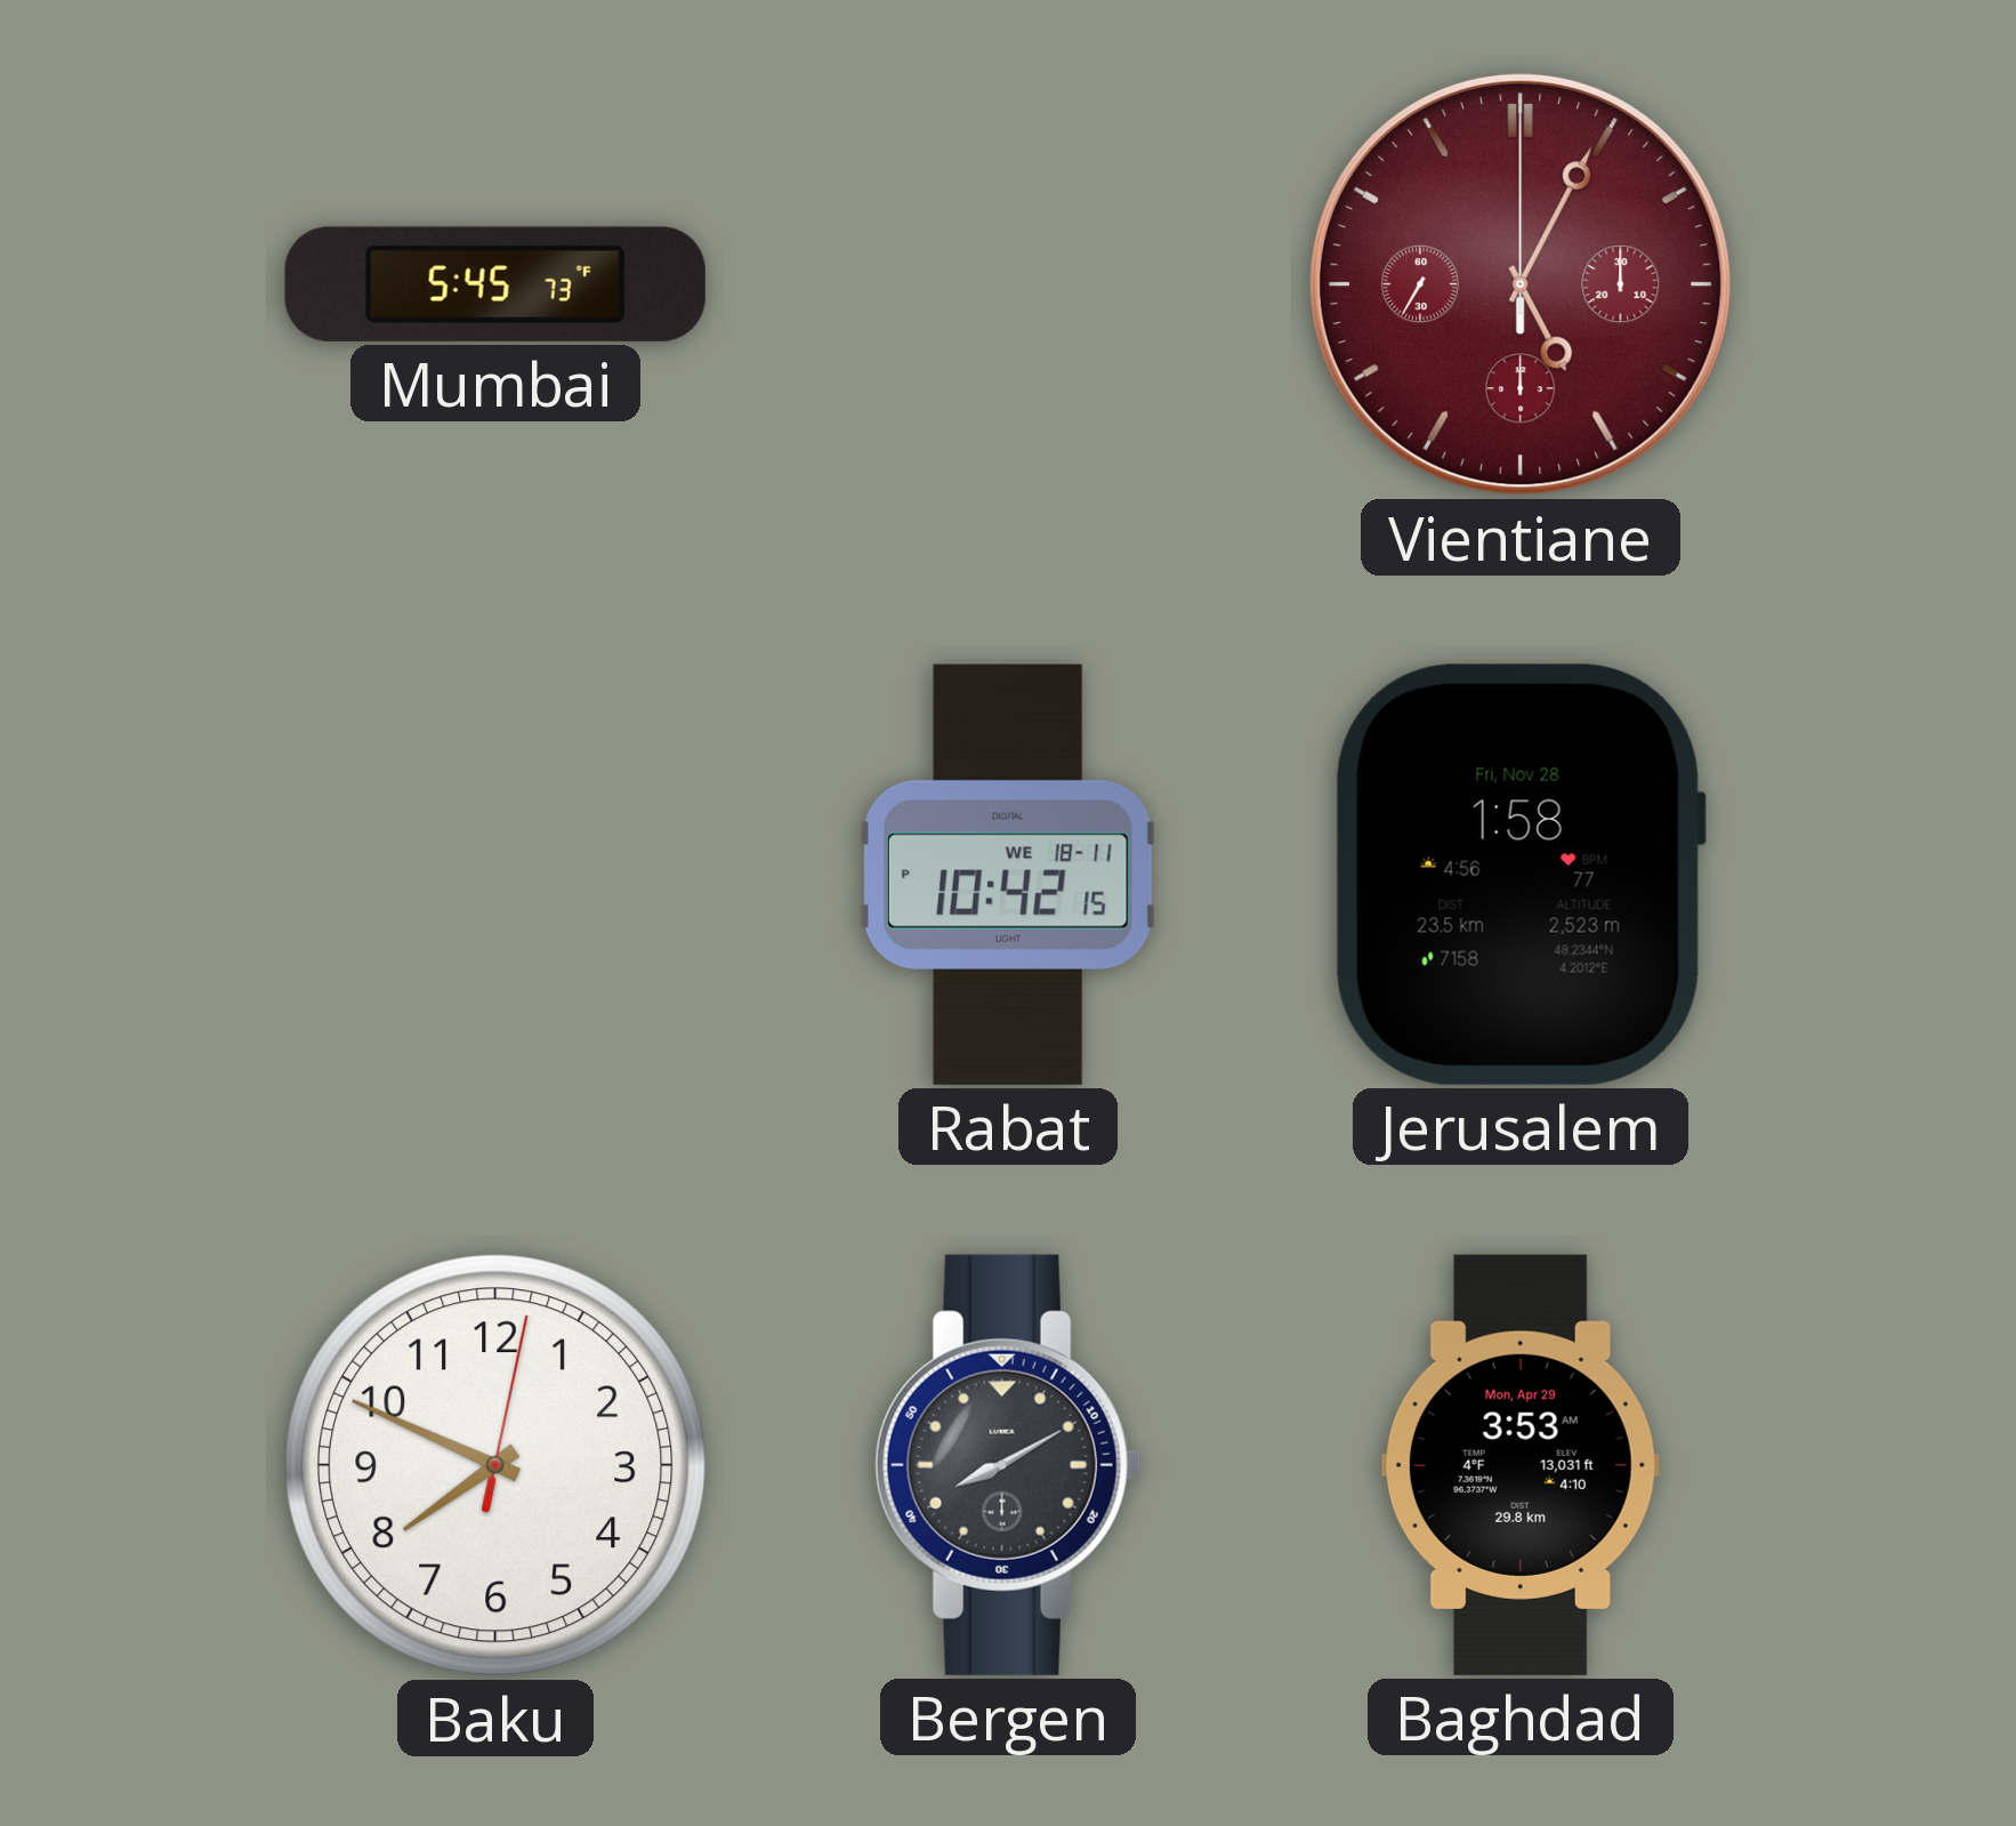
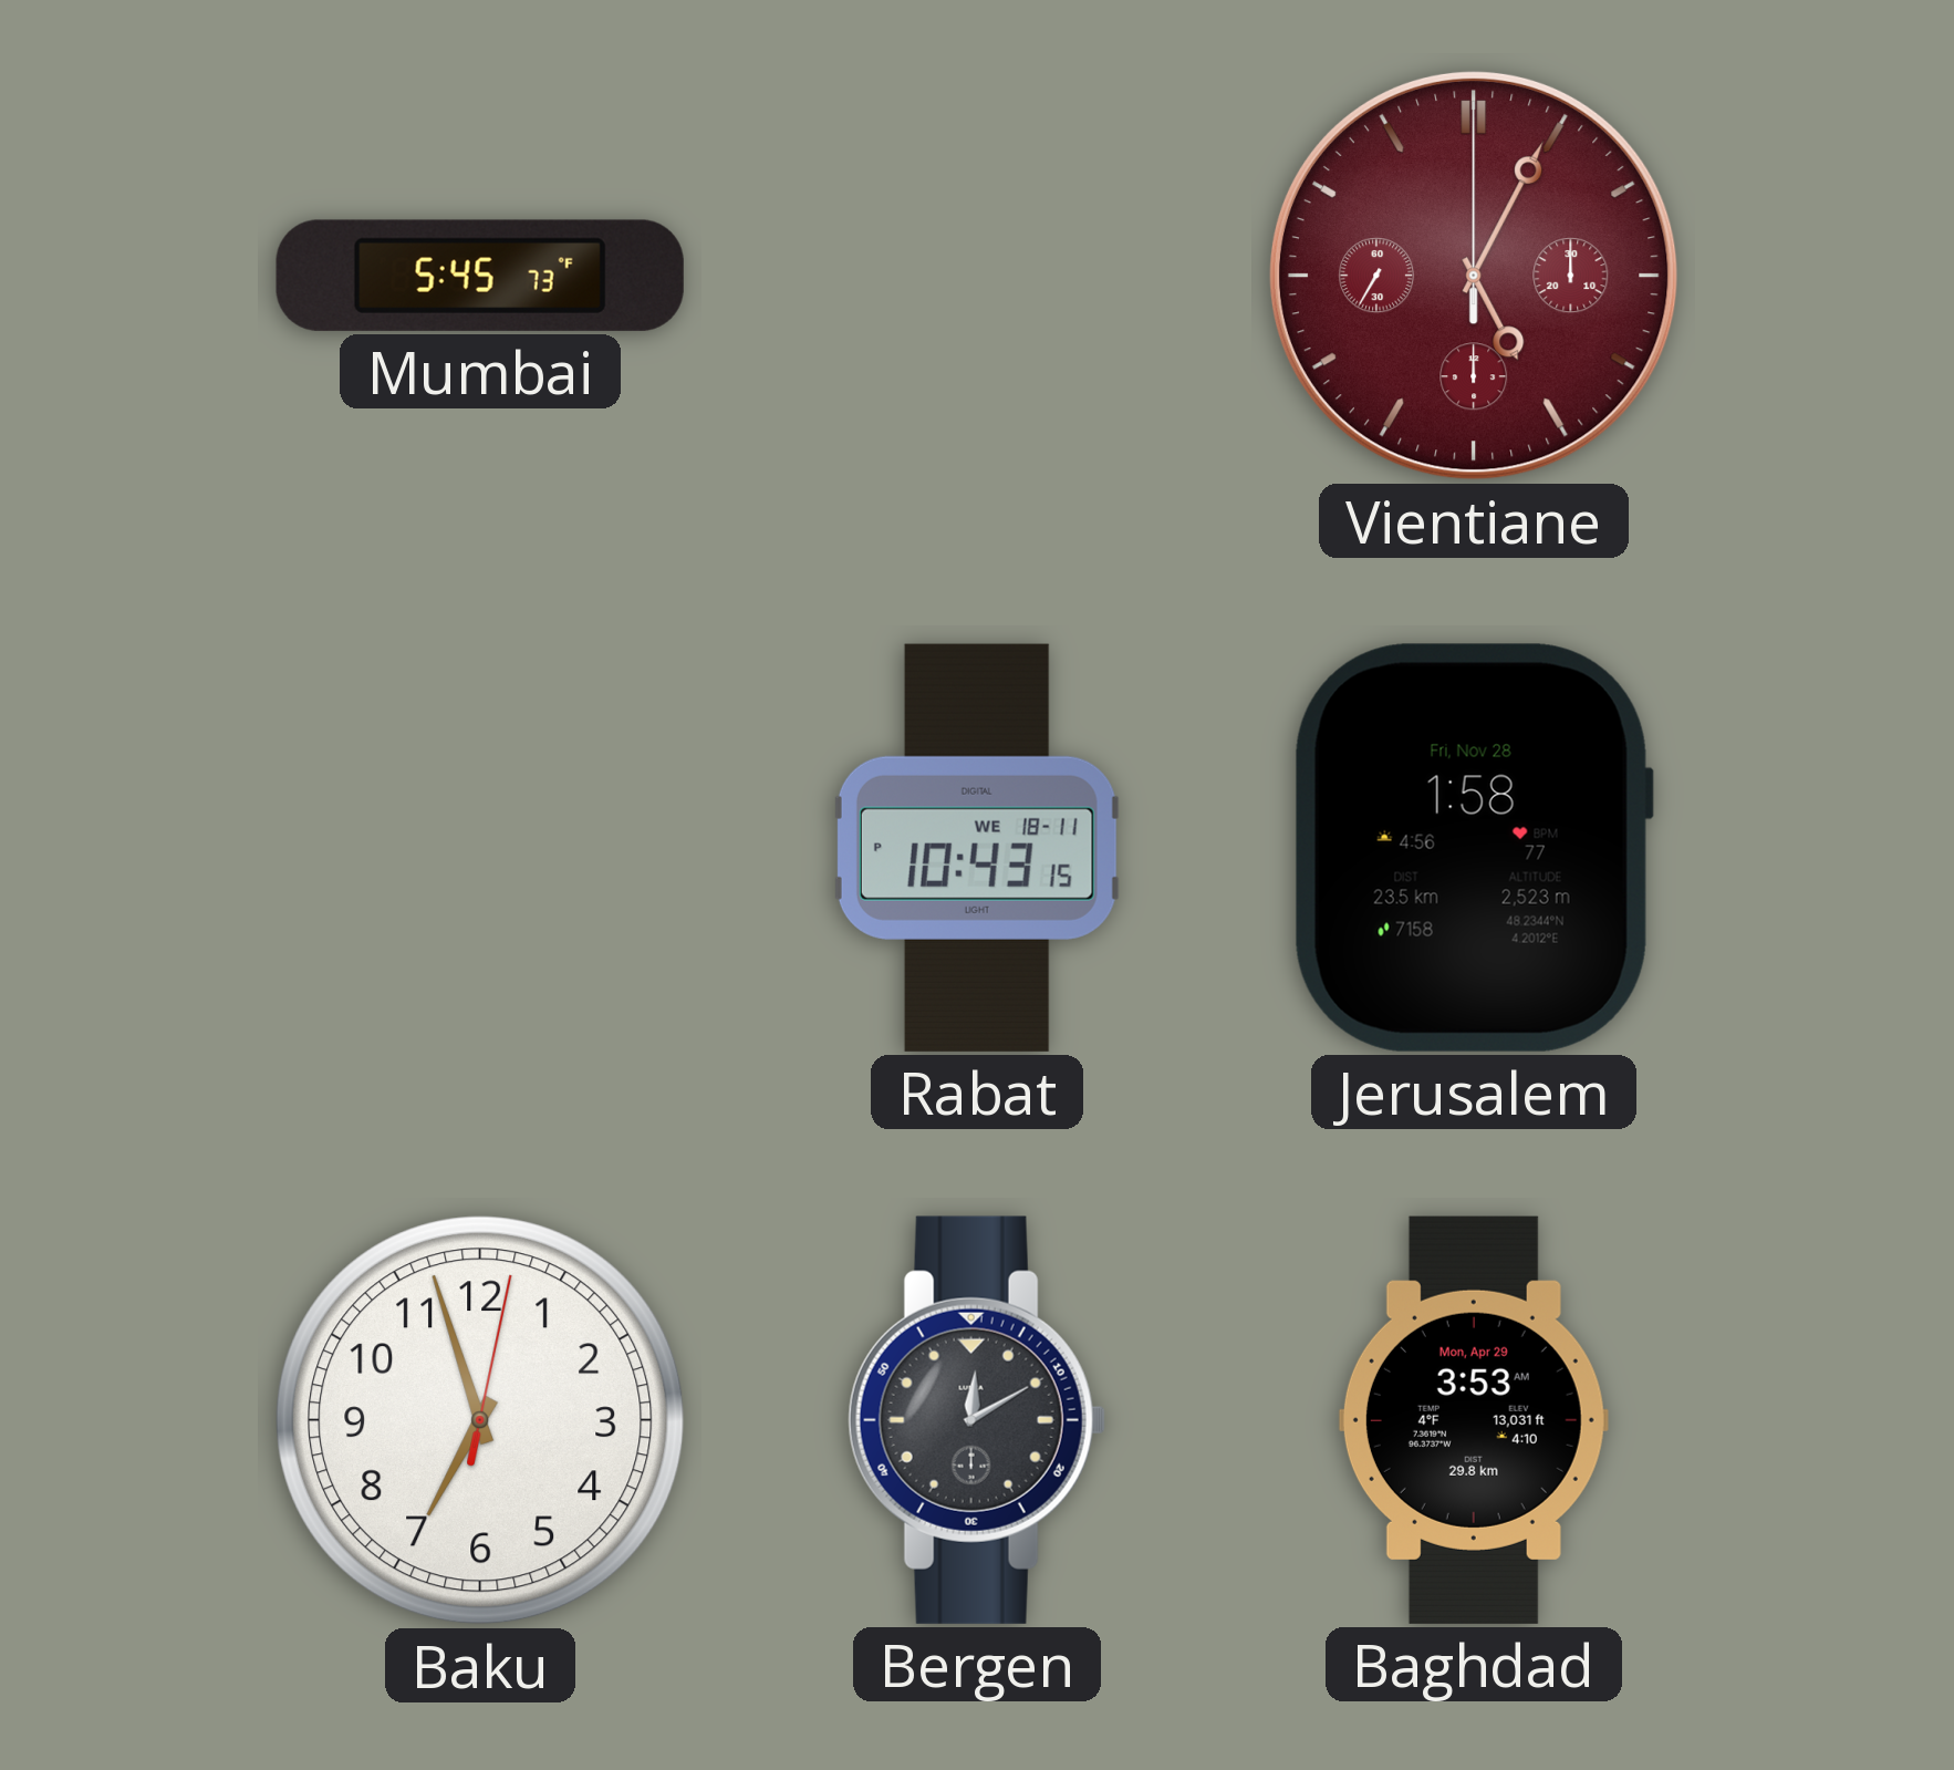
Rabat: 10:42 -> 10:43
Baku: 7:49 -> 6:57
Bergen: 8:10 -> 12:10
